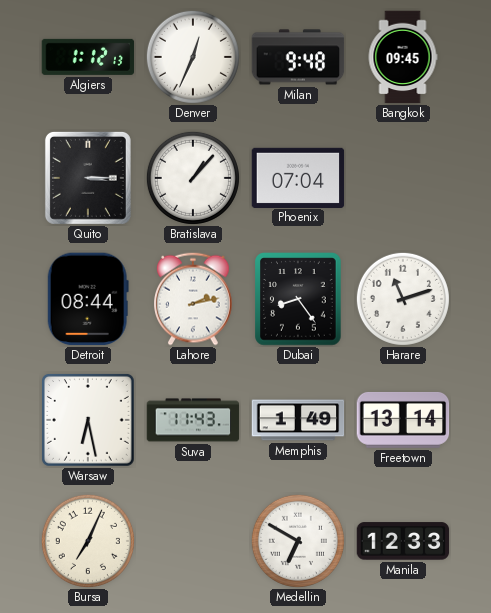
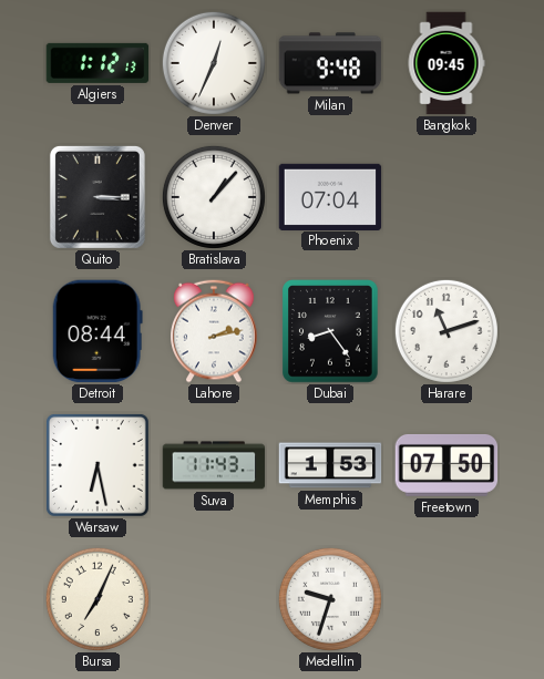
Memphis: 1:49 -> 1:53
Freetown: 13:14 -> 07:50
Medellin: 6:50 -> 9:33
Manila: 12:33 -> none
